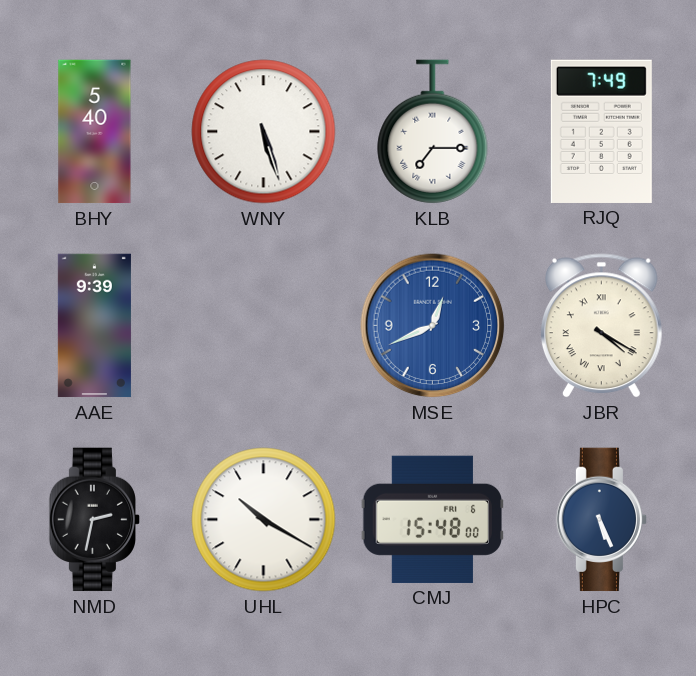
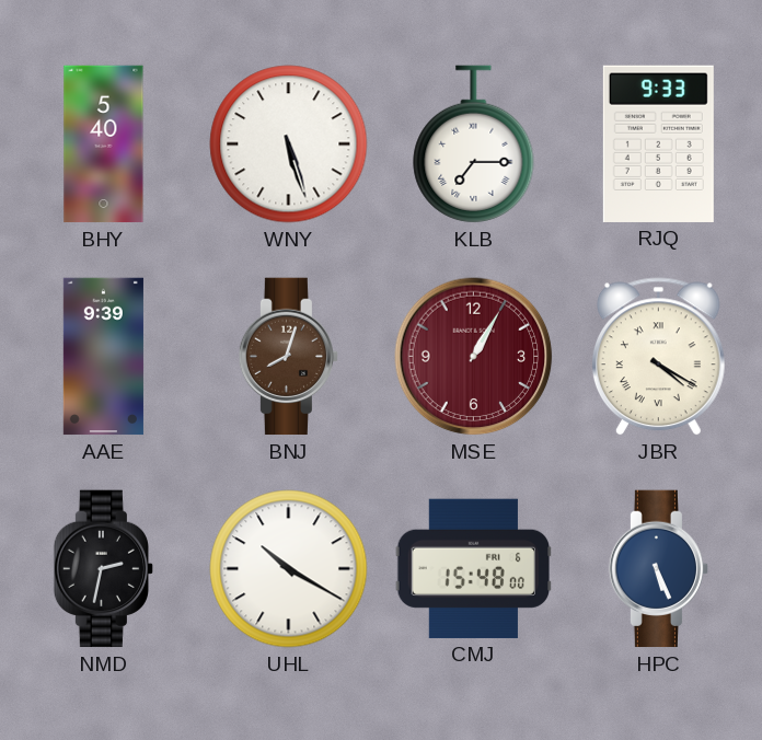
RJQ: 7:49 -> 9:33
BNJ: none -> 8:03
MSE: 12:41 -> 1:05
MSE dial: blue -> burgundy
